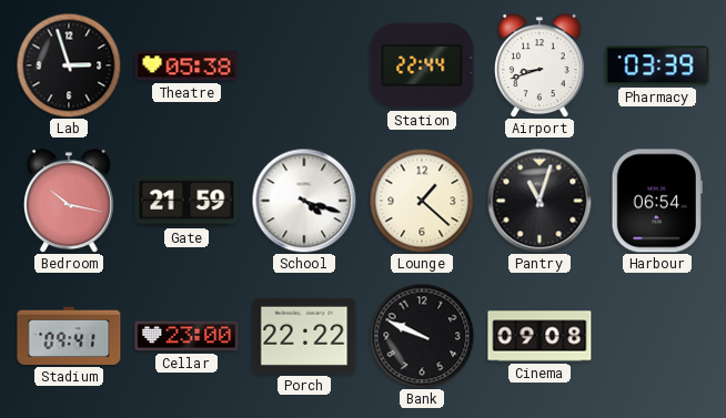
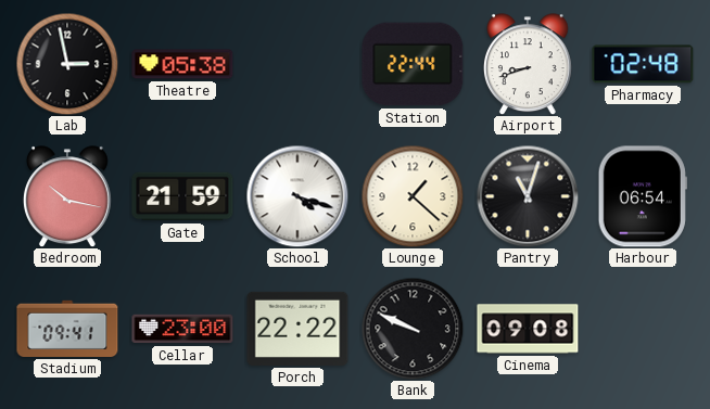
Lab: 2:57 -> 2:58
Pharmacy: 03:39 -> 02:48
